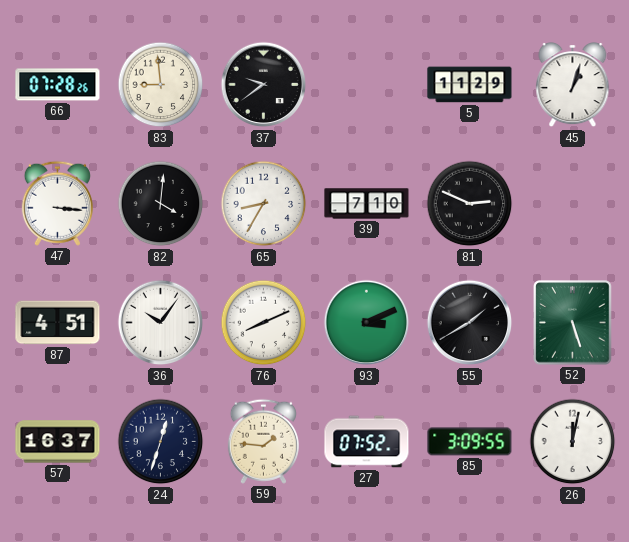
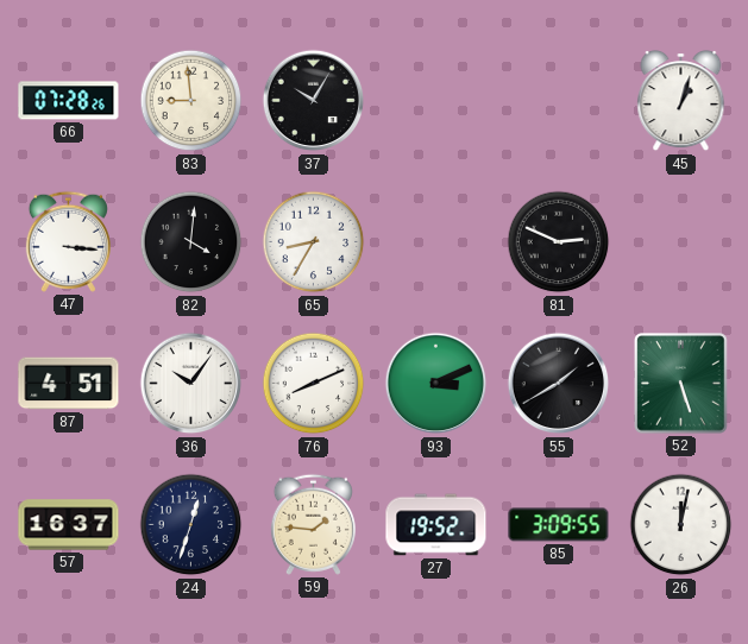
37: 9:39 -> 10:05
5: 11:29 -> none
39: 7:10 -> none
27: 07:52 -> 19:52
